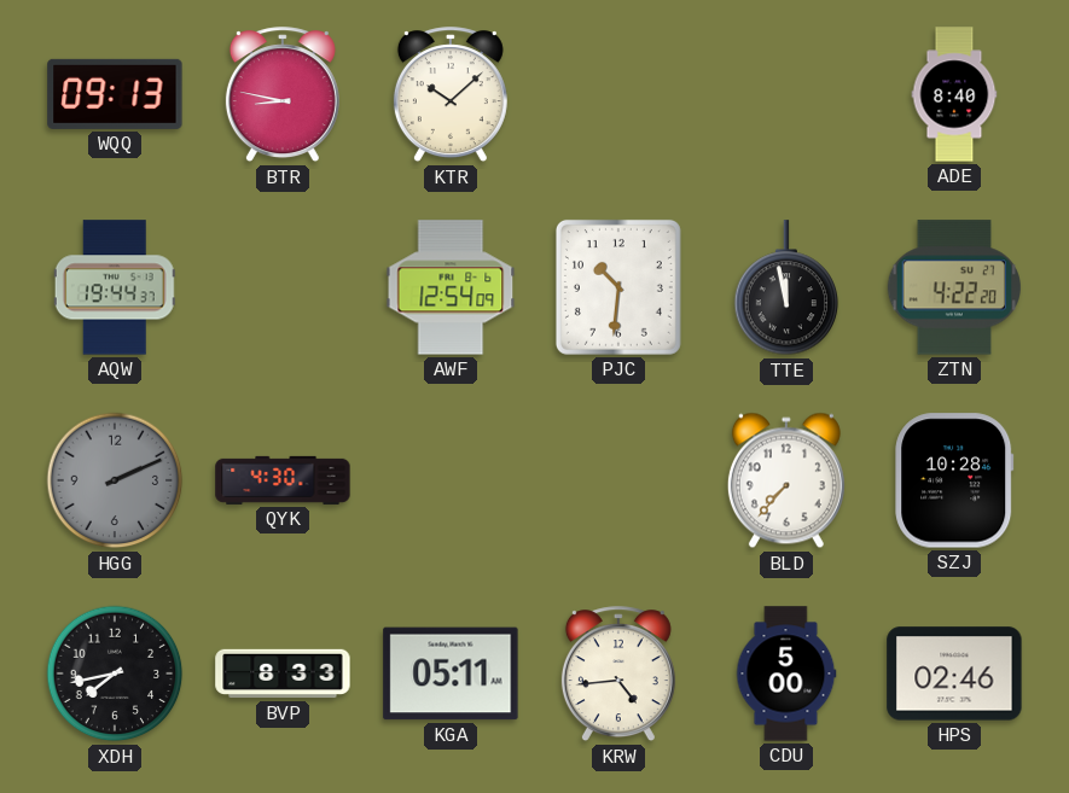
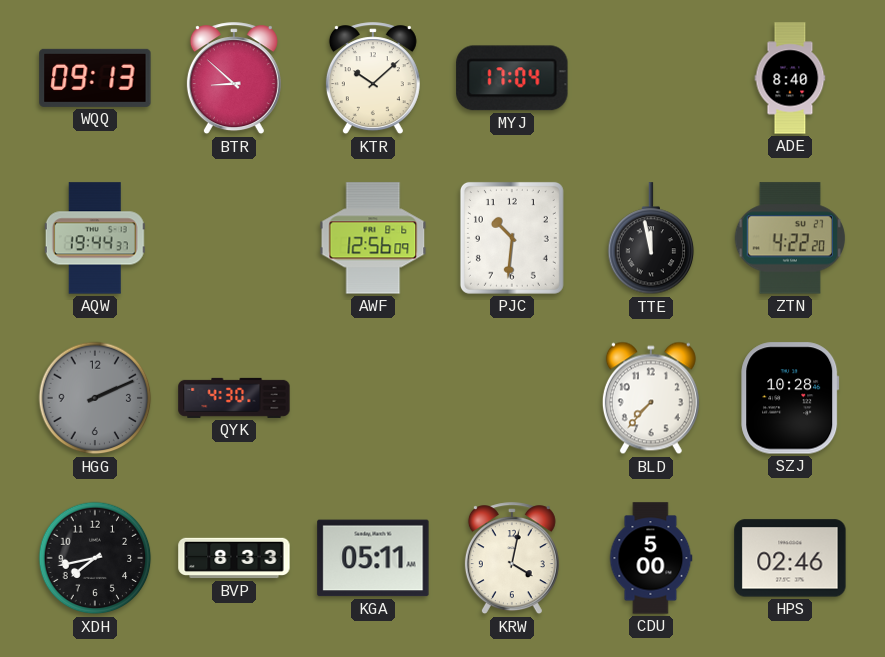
BTR: 8:47 -> 8:52
MYJ: none -> 17:04
AWF: 12:54 -> 12:56
KRW: 4:44 -> 4:02
